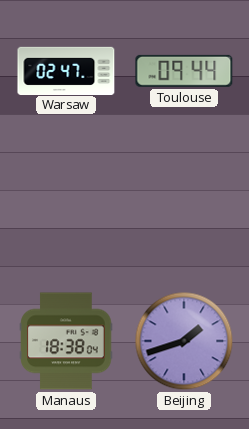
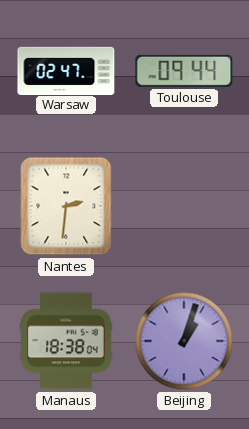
Nantes: none -> 2:31
Beijing: 1:42 -> 1:03
